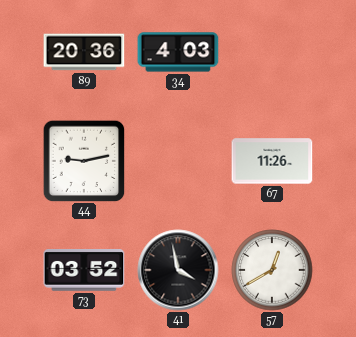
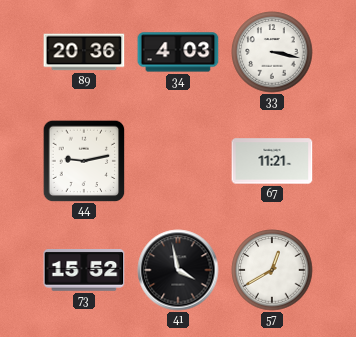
33: none -> 3:17
67: 11:26 -> 11:21
73: 03:52 -> 15:52
